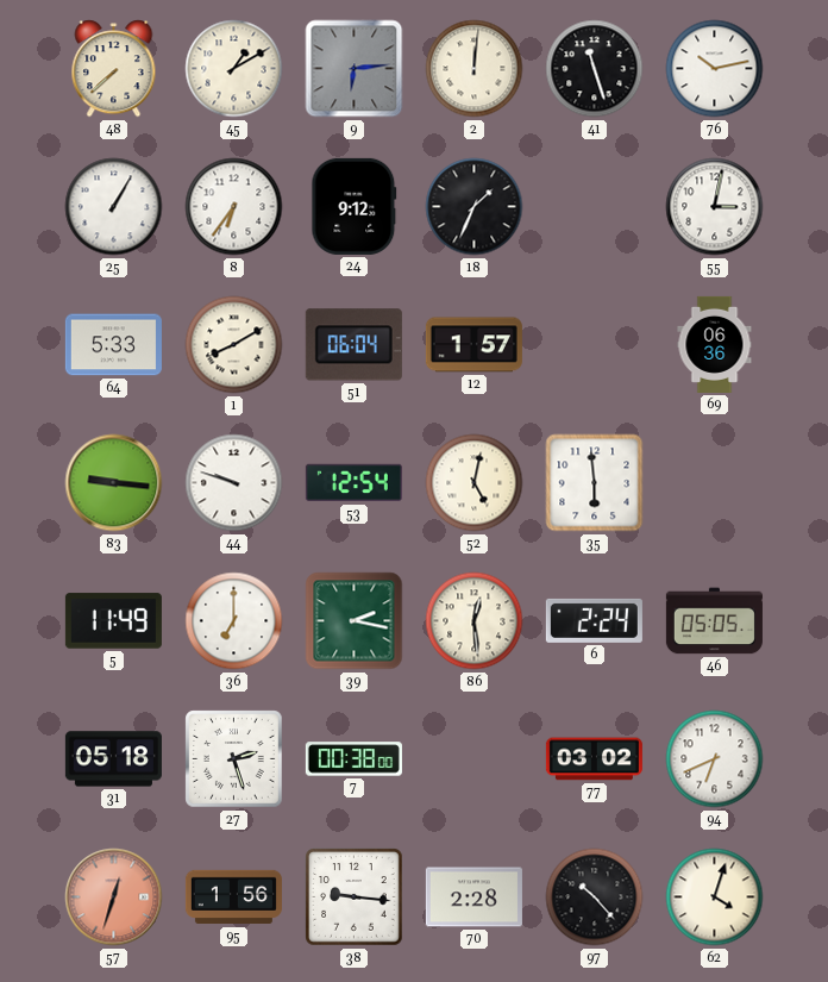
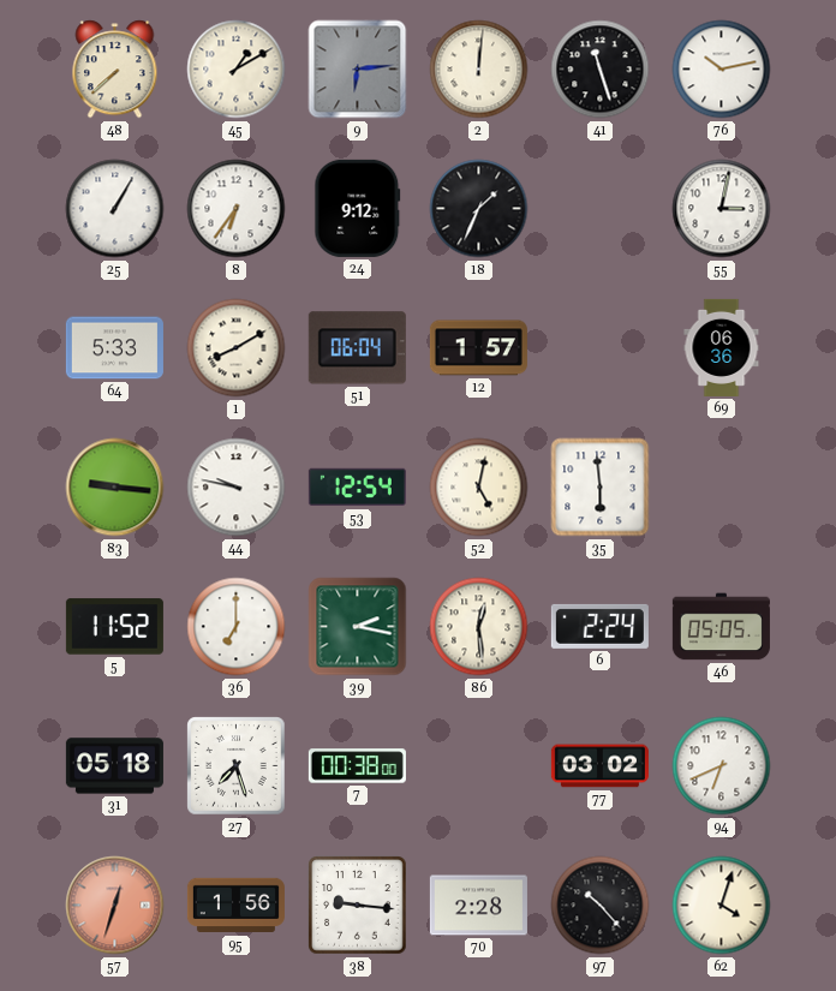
44: 9:48 -> 9:47
5: 11:49 -> 11:52
27: 2:27 -> 7:27
